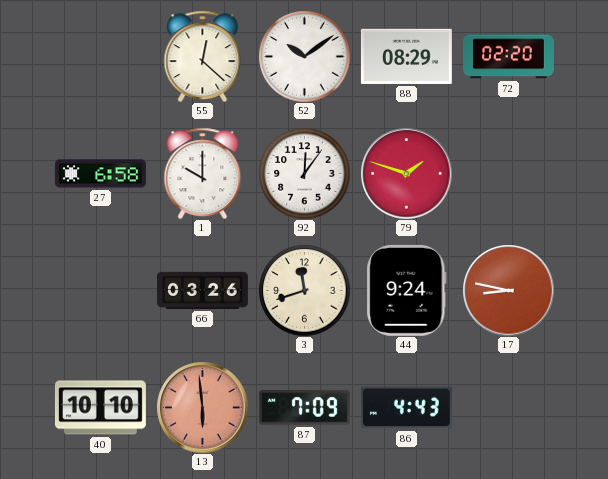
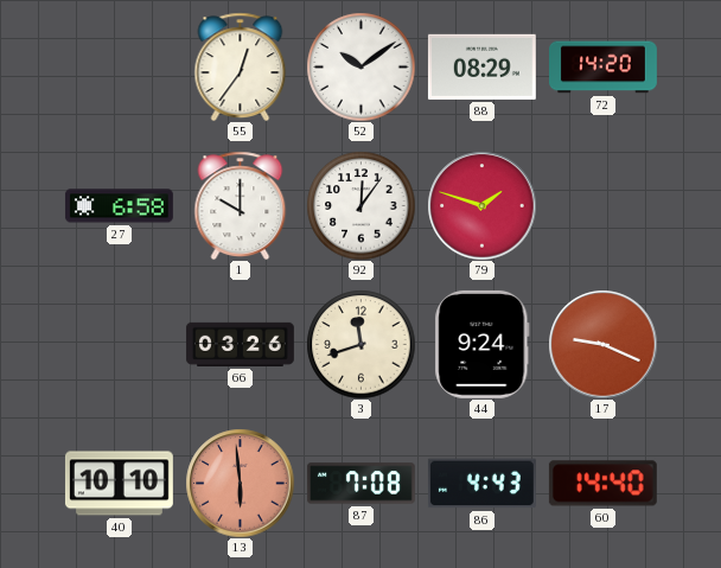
55: 12:22 -> 12:36
72: 02:20 -> 14:20
17: 8:47 -> 9:19
87: 7:09 -> 7:08
60: none -> 14:40
